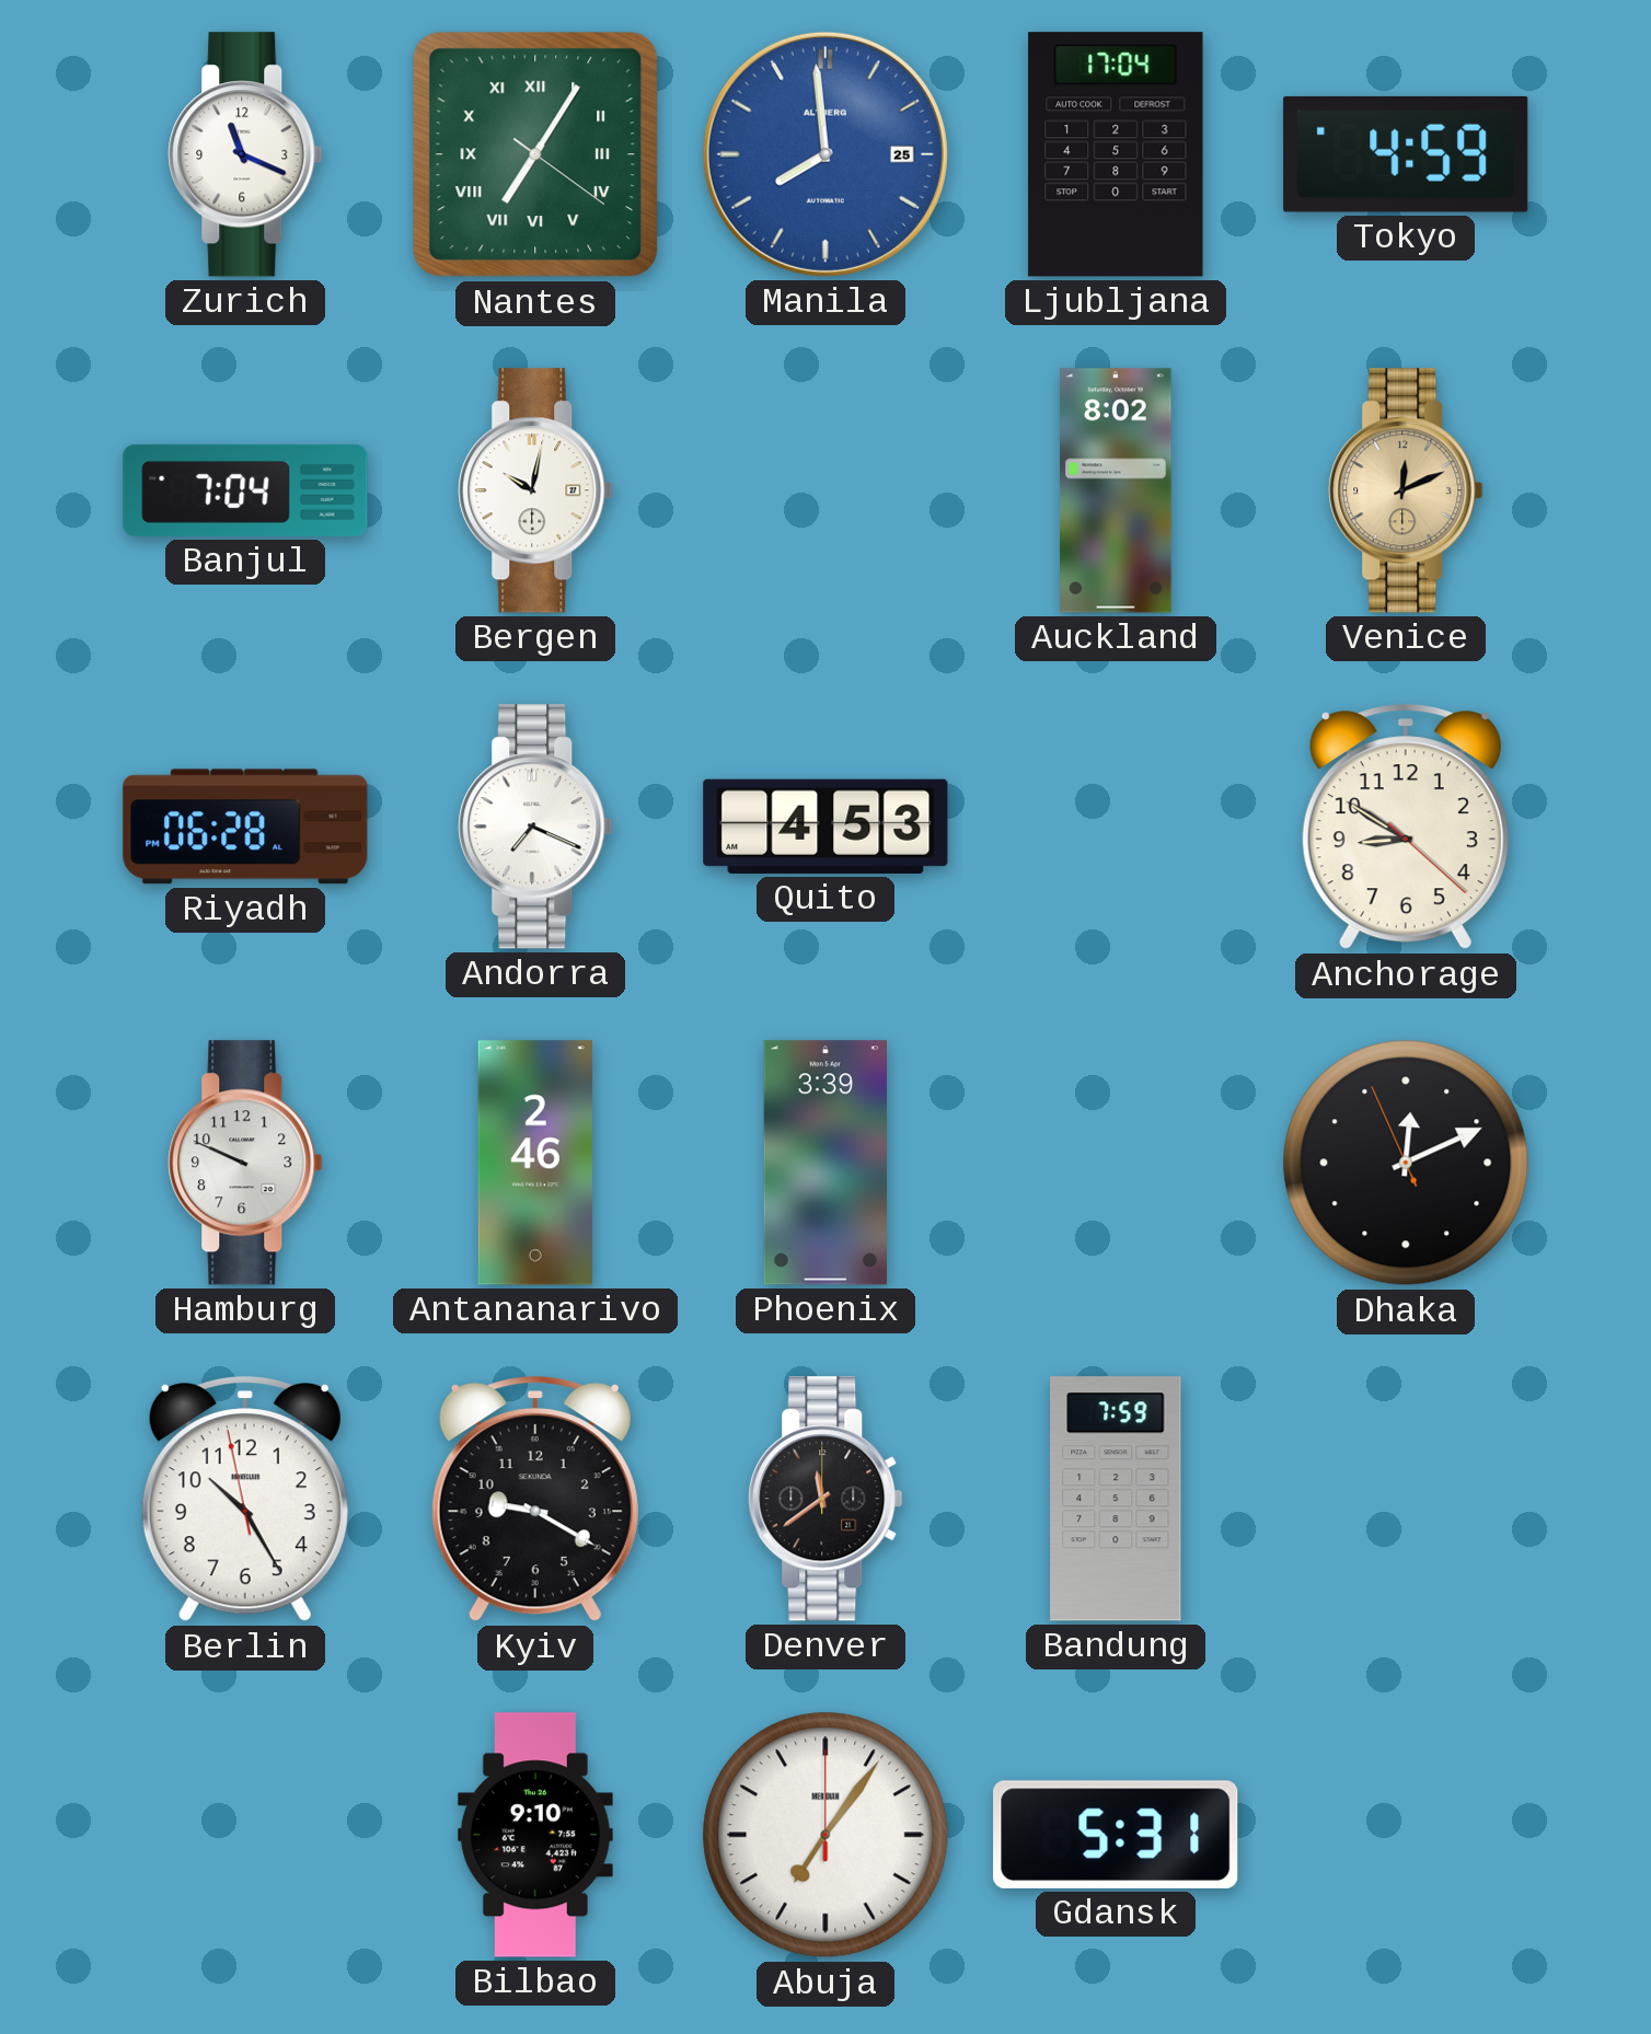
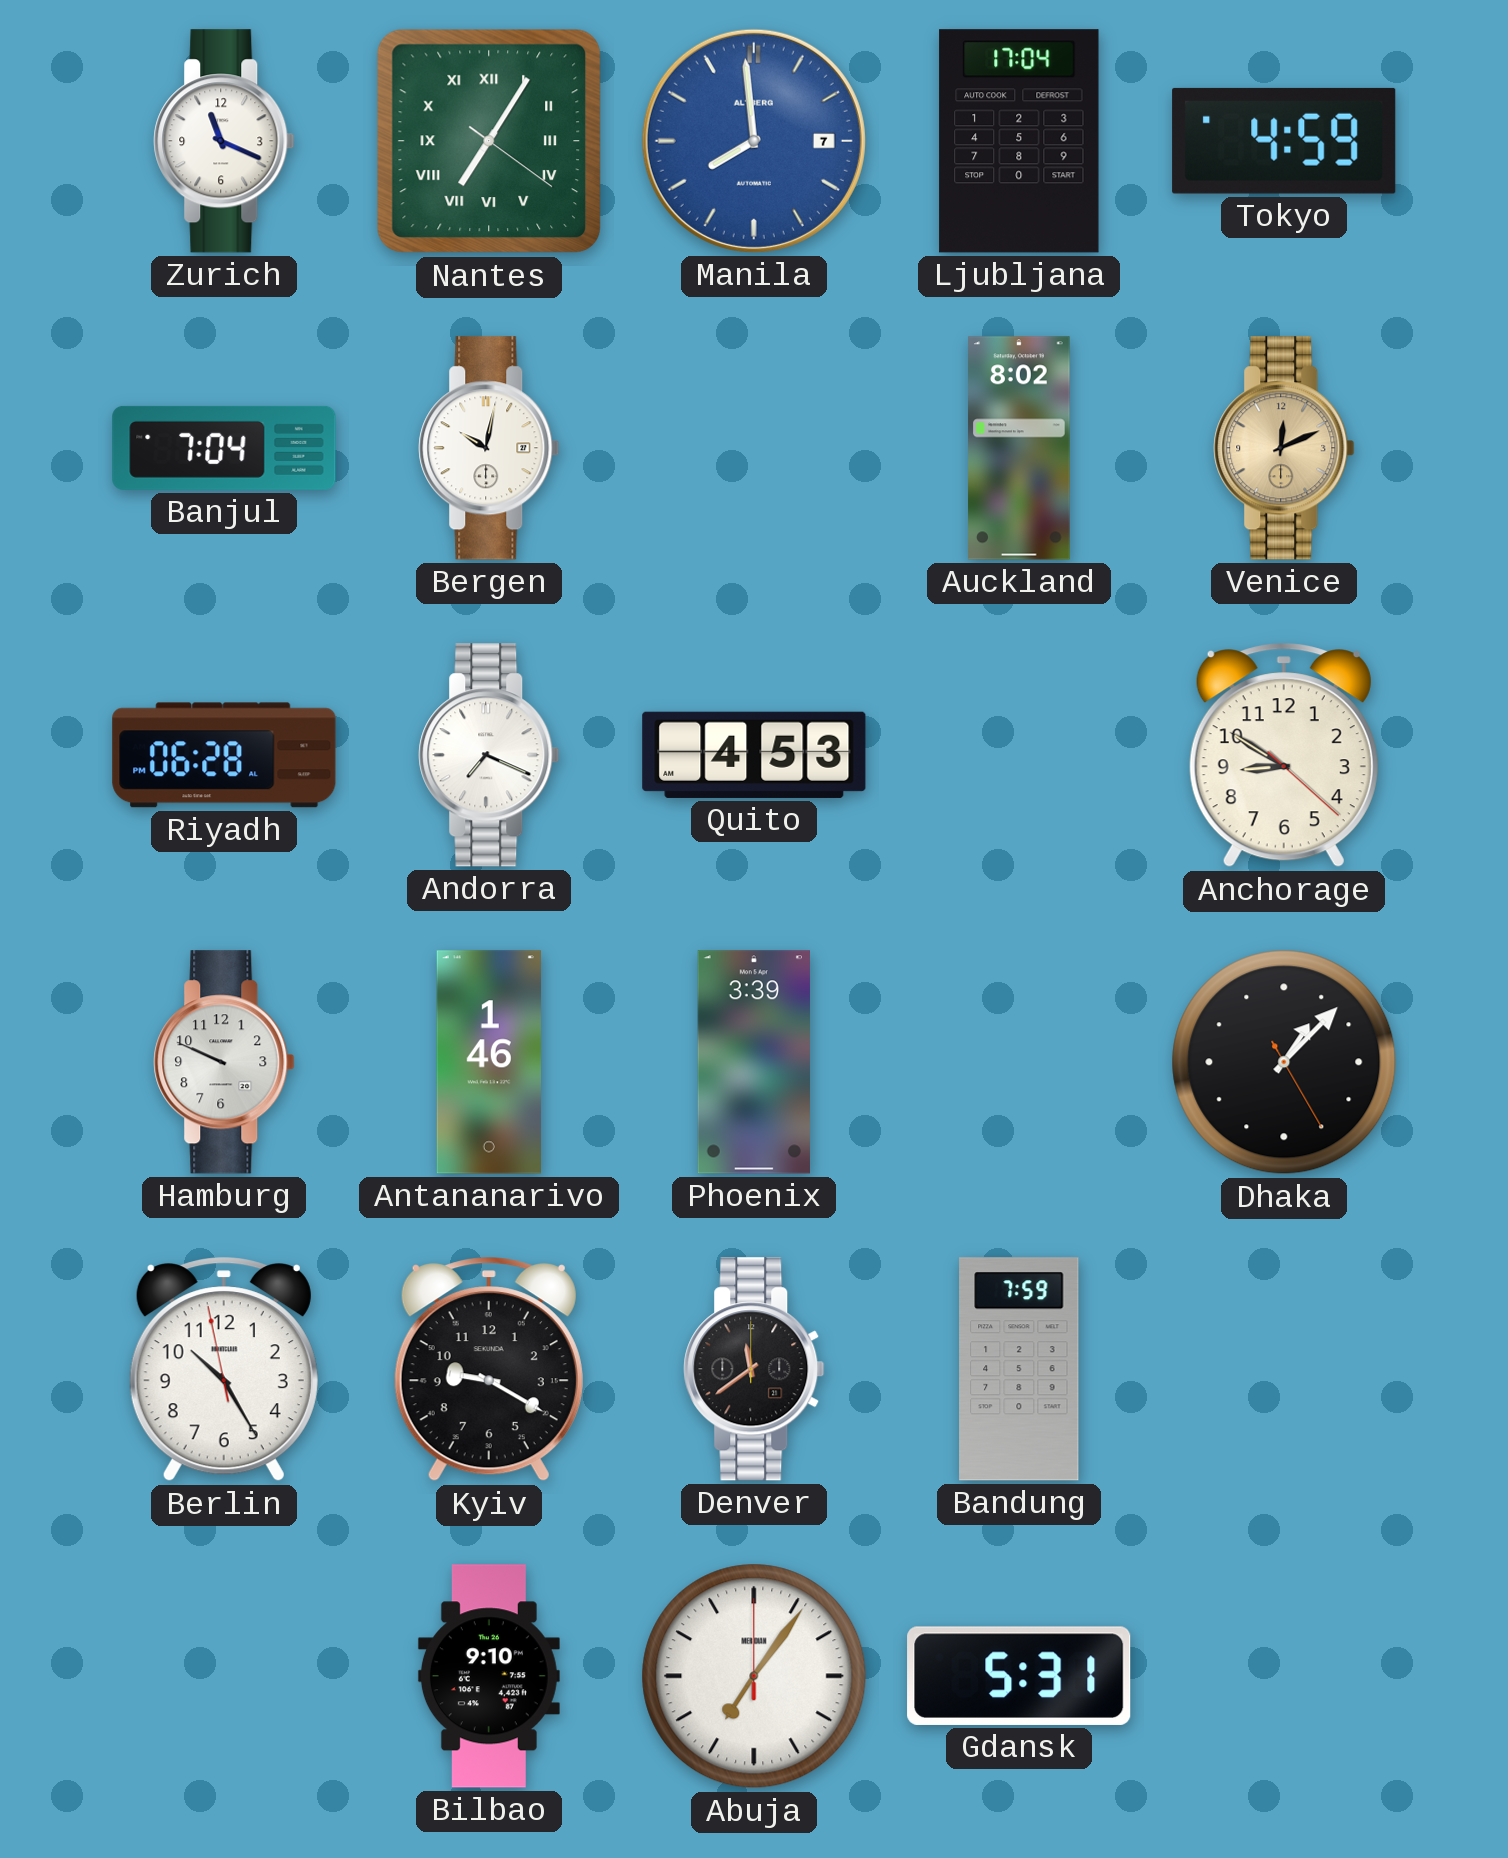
Manila date: 25 -> 7
Antananarivo: 2:46 -> 1:46
Dhaka: 12:10 -> 1:07
